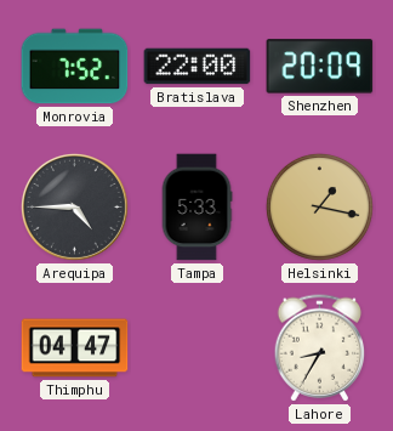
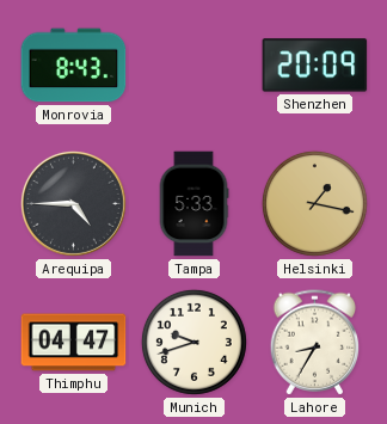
Monrovia: 7:52 -> 8:43
Bratislava: 22:00 -> none
Munich: none -> 9:42
